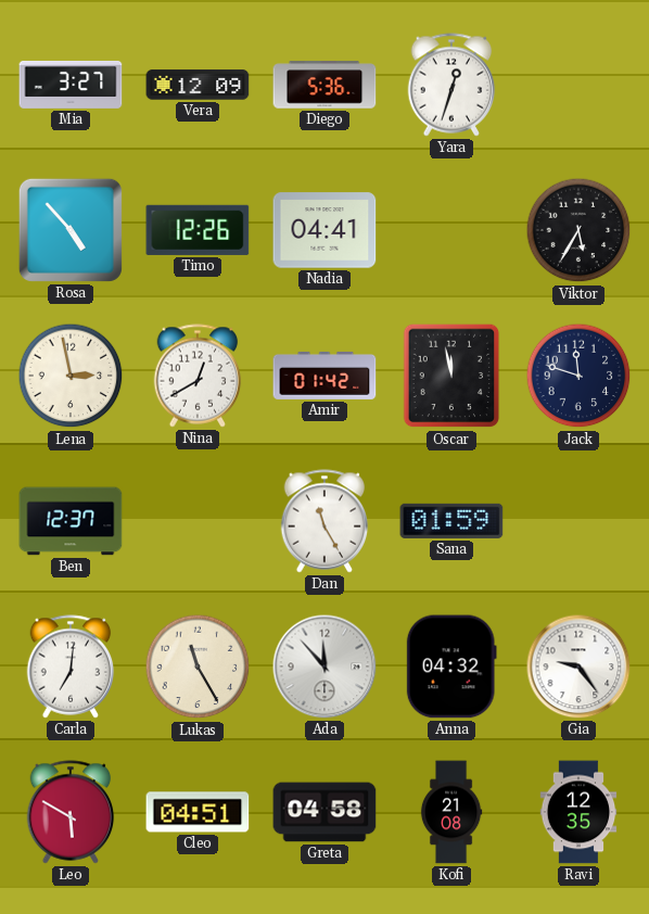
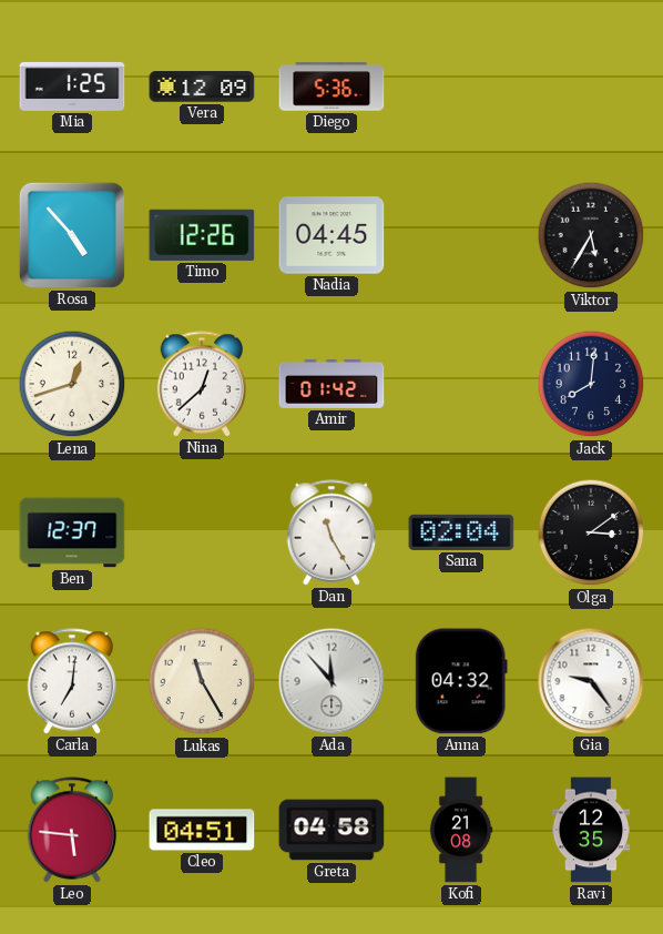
Mia: 3:27 -> 1:25
Yara: 12:33 -> none
Nadia: 04:41 -> 04:45
Lena: 2:58 -> 12:42
Nina: 12:40 -> 12:38
Oscar: 11:58 -> none
Jack: 11:48 -> 8:01
Sana: 01:59 -> 02:04
Olga: none -> 3:09
Leo: 5:50 -> 5:46
